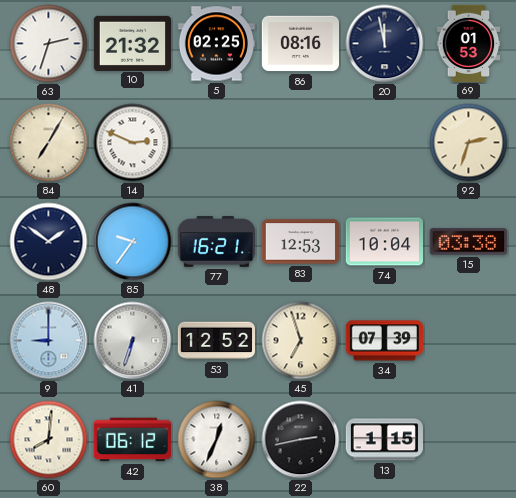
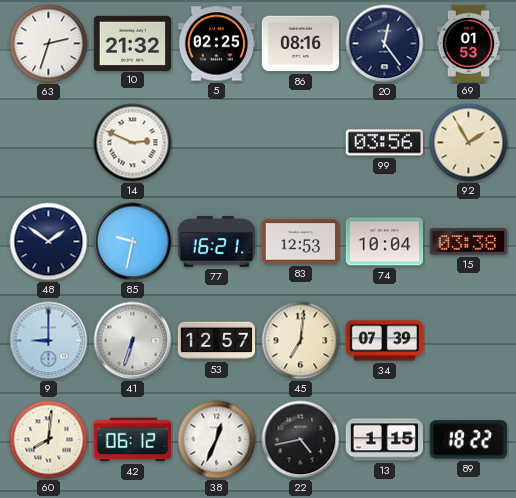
20: 11:58 -> 12:24
84: 7:05 -> none
99: none -> 03:56
92: 2:33 -> 1:55
85: 9:36 -> 9:32
53: 12:52 -> 12:57
45: 6:57 -> 7:01
22: 2:43 -> 4:43
89: none -> 18:22
